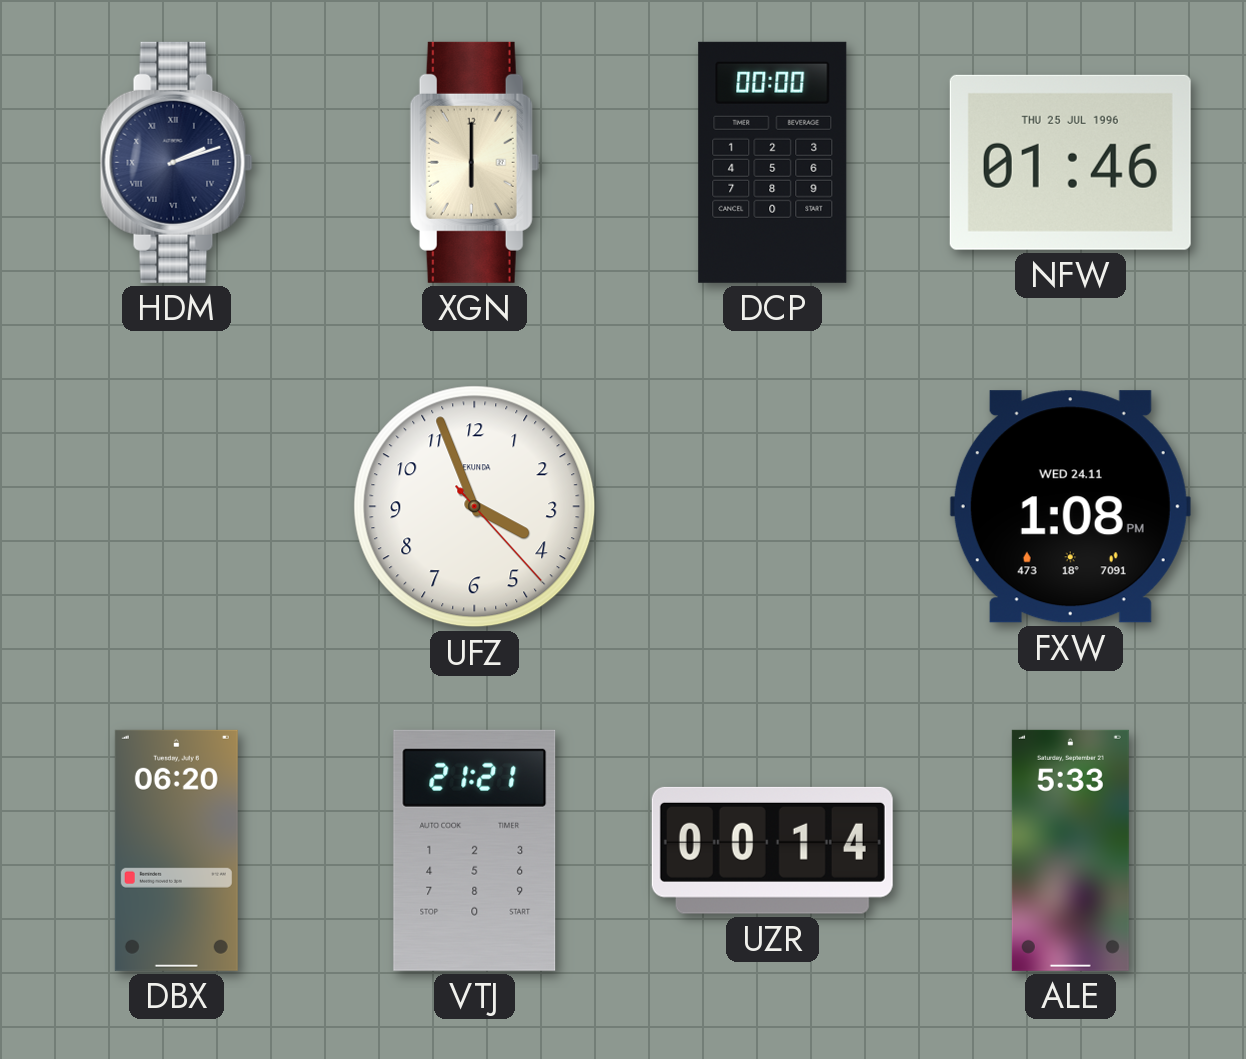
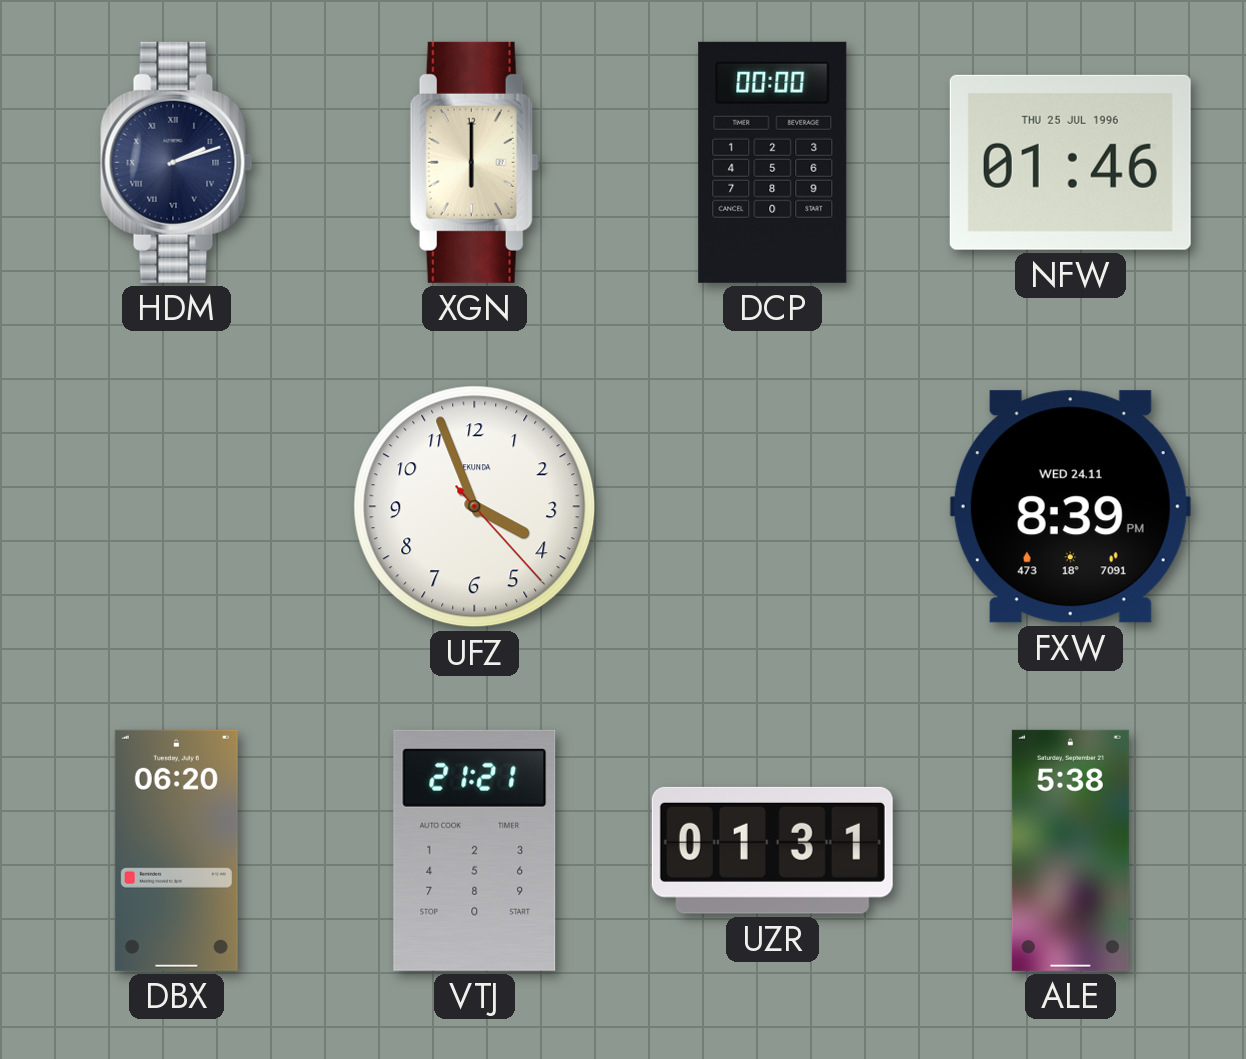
FXW: 1:08 -> 8:39
UZR: 00:14 -> 01:31
ALE: 5:33 -> 5:38
